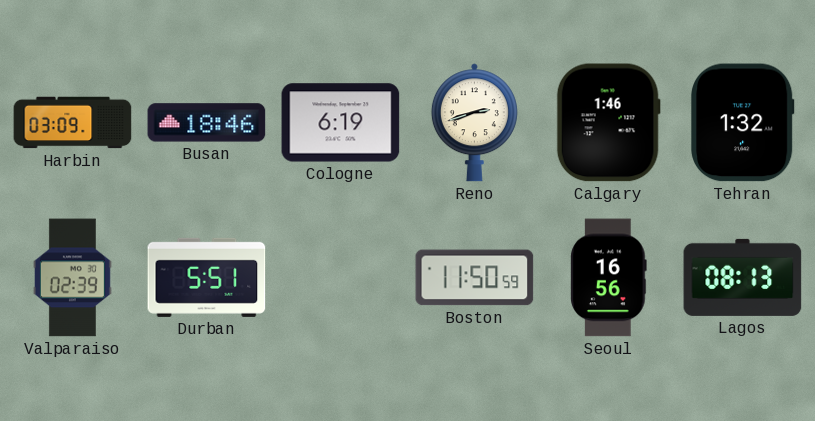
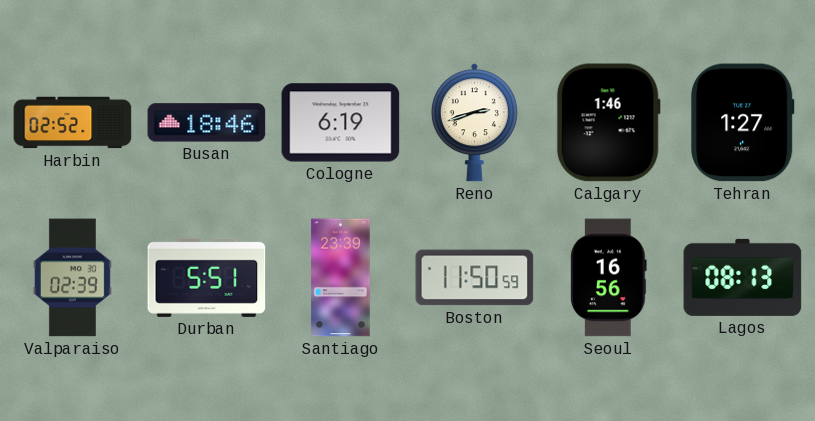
Harbin: 03:09 -> 02:52
Tehran: 1:32 -> 1:27
Santiago: none -> 23:39
